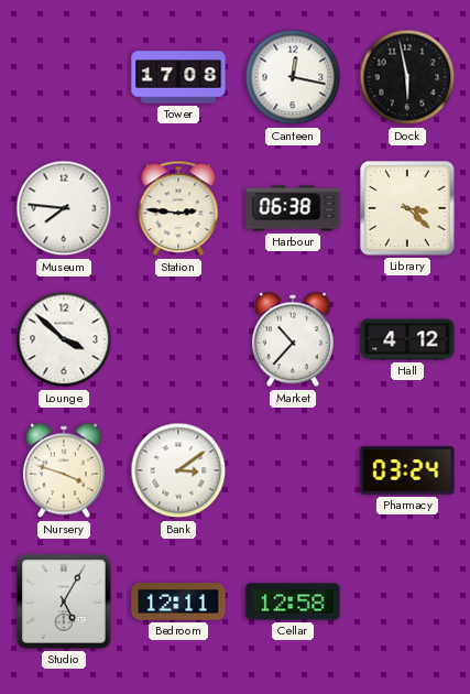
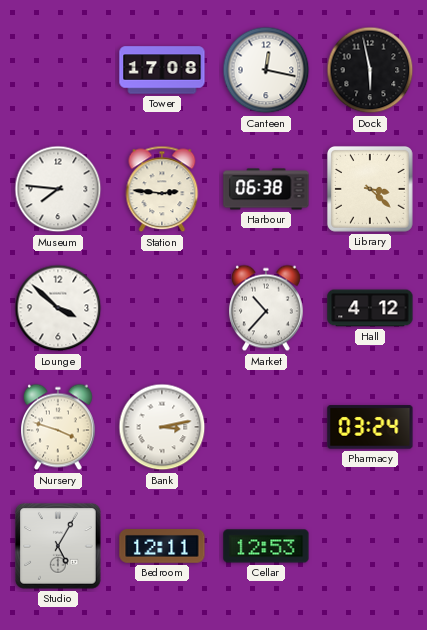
Bank: 3:09 -> 3:13
Cellar: 12:58 -> 12:53
